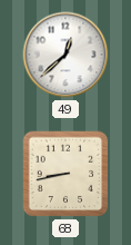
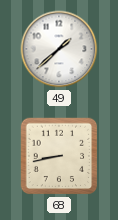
49: 12:38 -> 1:38
